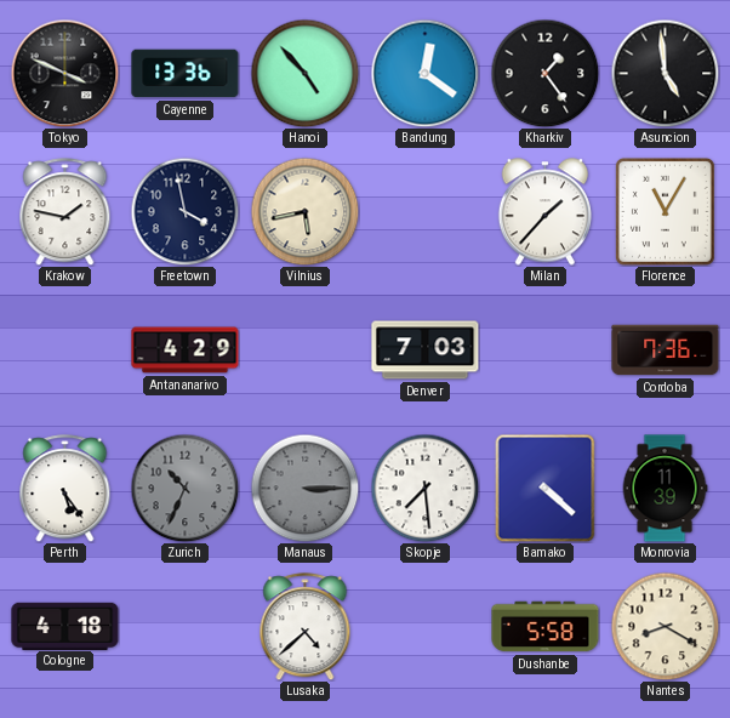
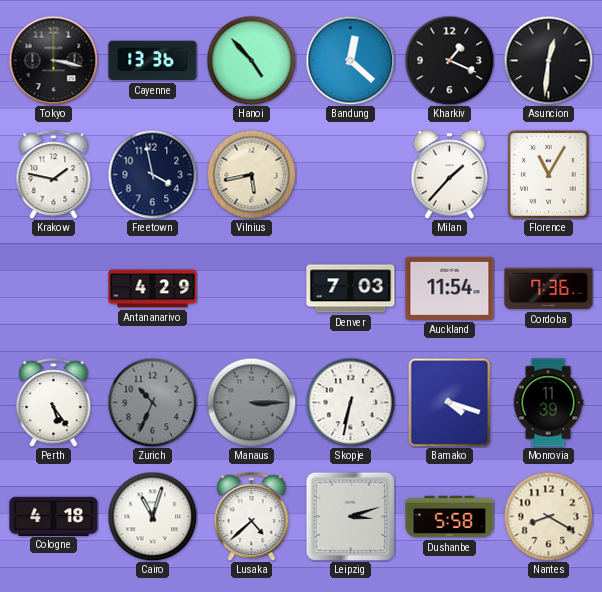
Tokyo: 3:49 -> 3:17
Bandung: 12:21 -> 12:22
Kharkiv: 1:24 -> 1:19
Asuncion: 4:59 -> 12:31
Auckland: none -> 11:54
Skopje: 7:29 -> 6:32
Bamako: 4:22 -> 4:18
Cairo: none -> 11:03
Leipzig: none -> 3:12
